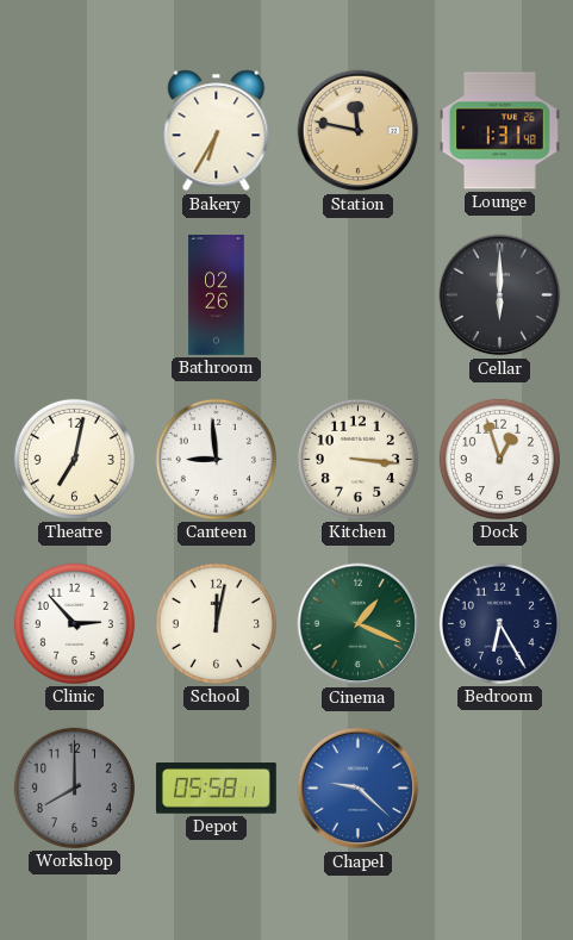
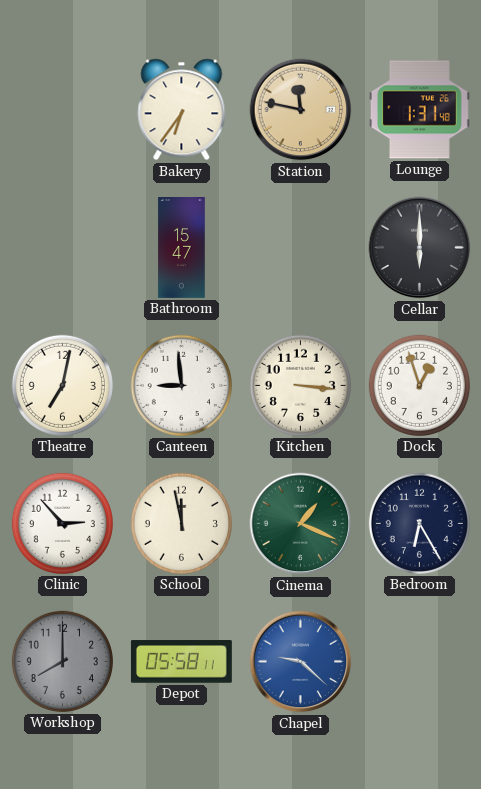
Bakery: 6:35 -> 6:36
Bathroom: 02:26 -> 15:47
School: 12:02 -> 11:58
